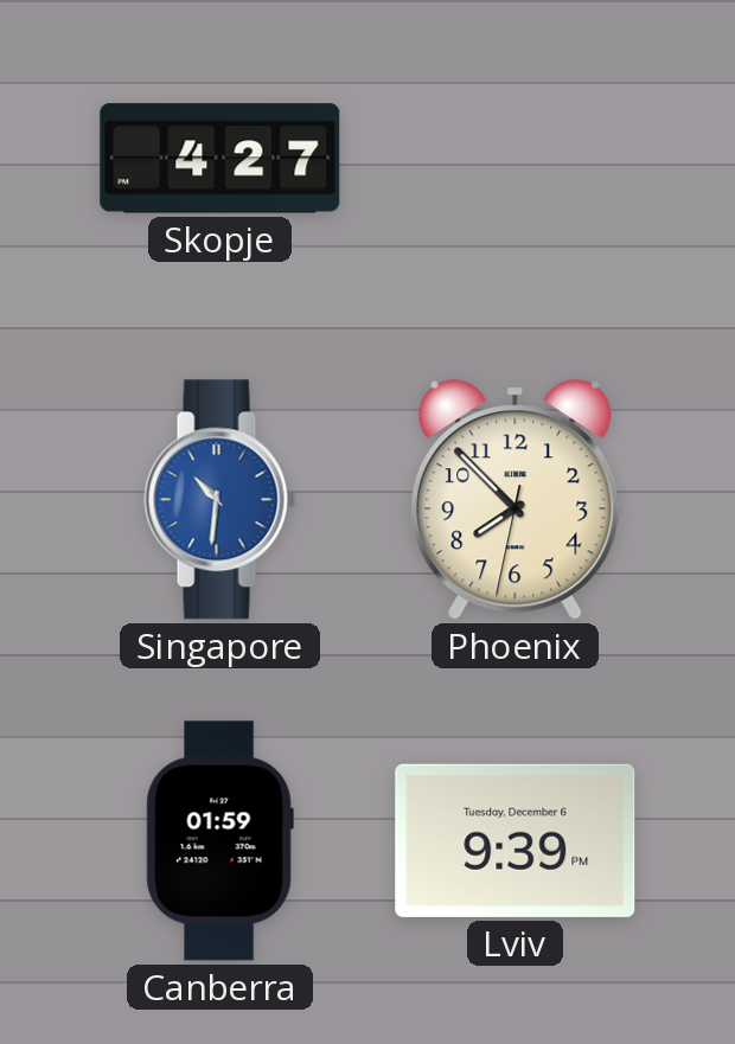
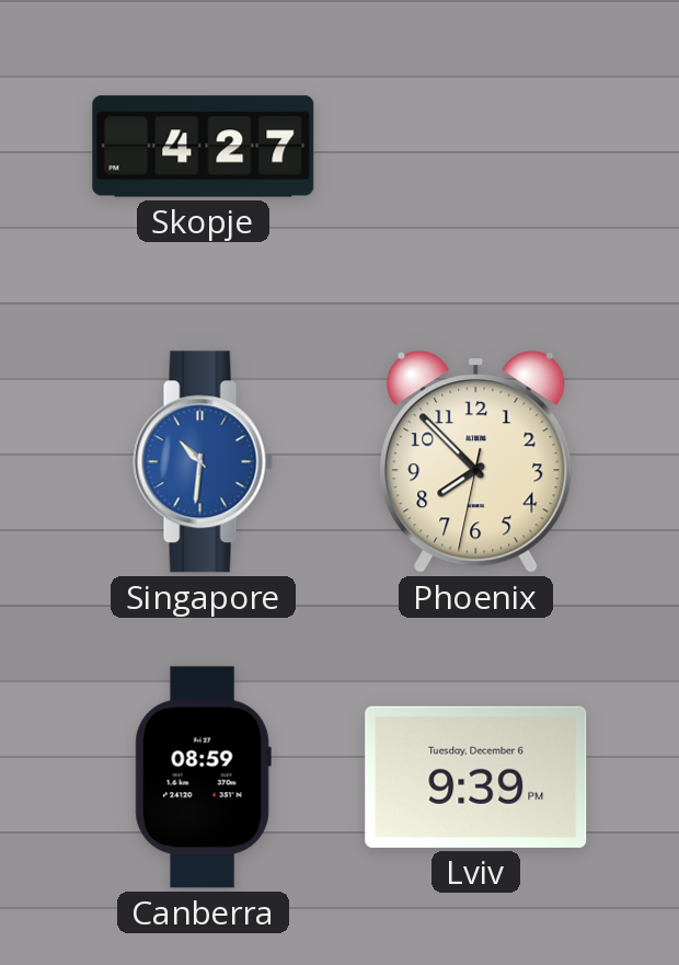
Canberra: 01:59 -> 08:59
